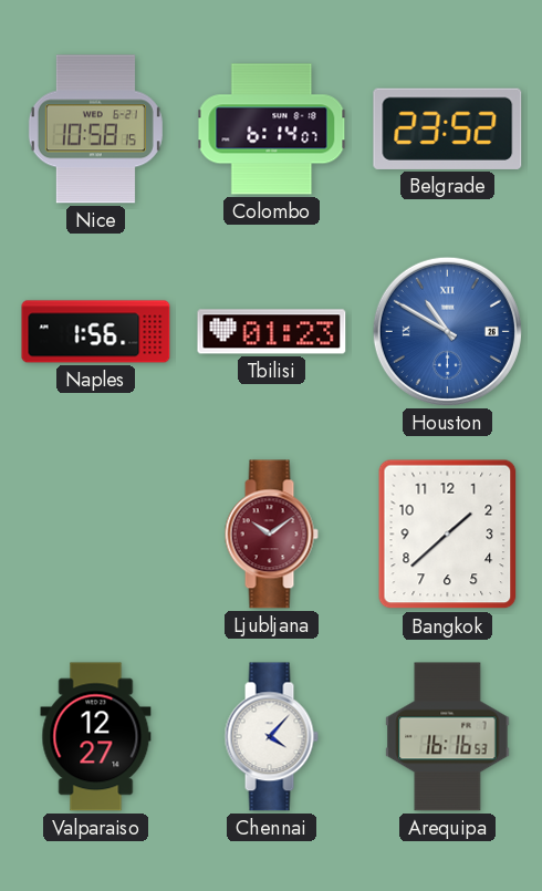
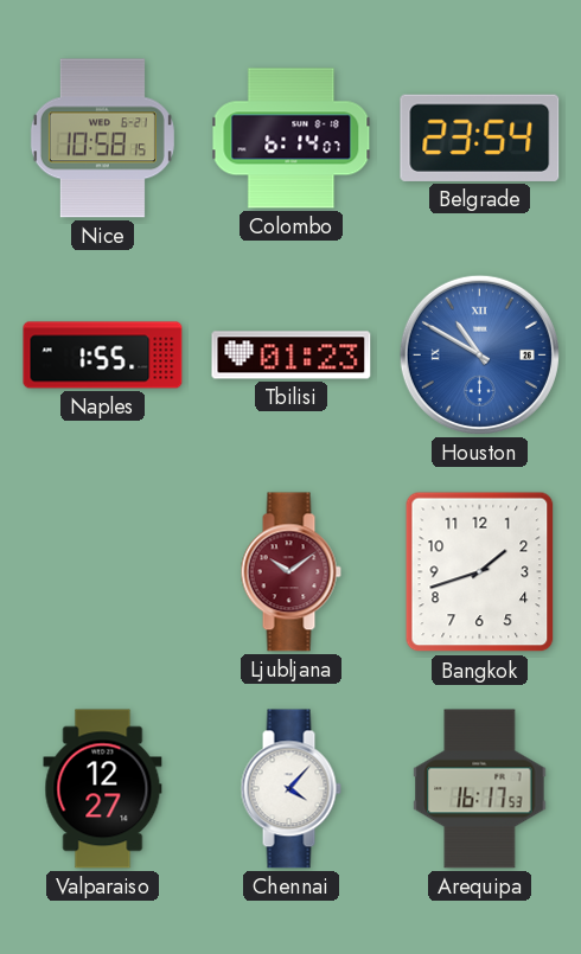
Belgrade: 23:52 -> 23:54
Naples: 1:56 -> 1:55
Bangkok: 1:38 -> 1:42
Arequipa: 16:16 -> 16:17
